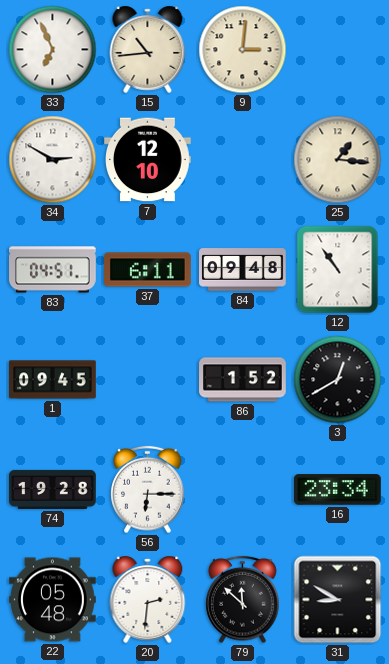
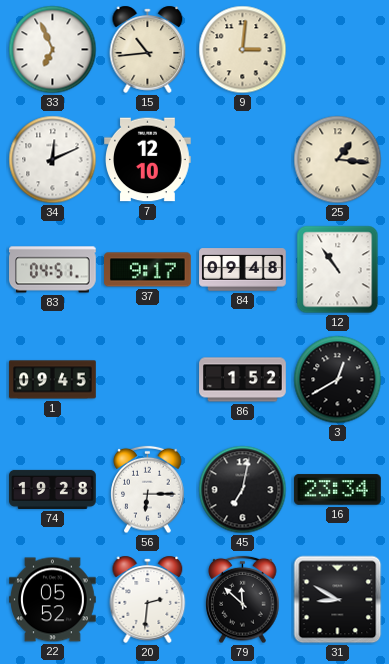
34: 2:50 -> 12:11
37: 6:11 -> 9:17
45: none -> 7:02
22: 05:48 -> 05:52
